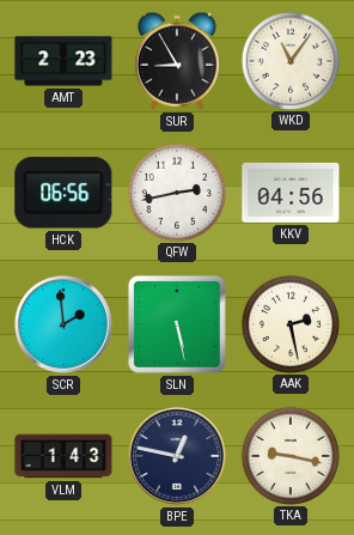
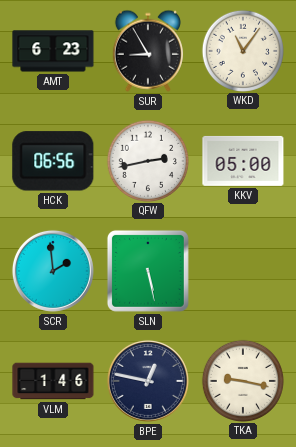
AMT: 2:23 -> 6:23
KKV: 04:56 -> 05:00
AAK: 2:28 -> none
VLM: 1:43 -> 1:46
